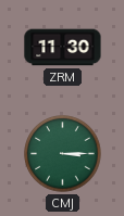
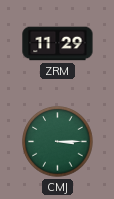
ZRM: 11:30 -> 11:29
